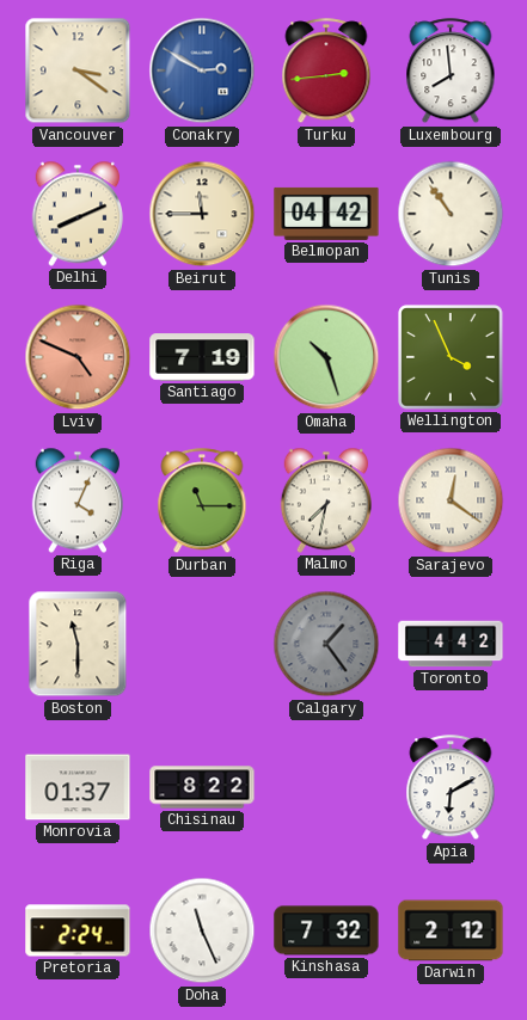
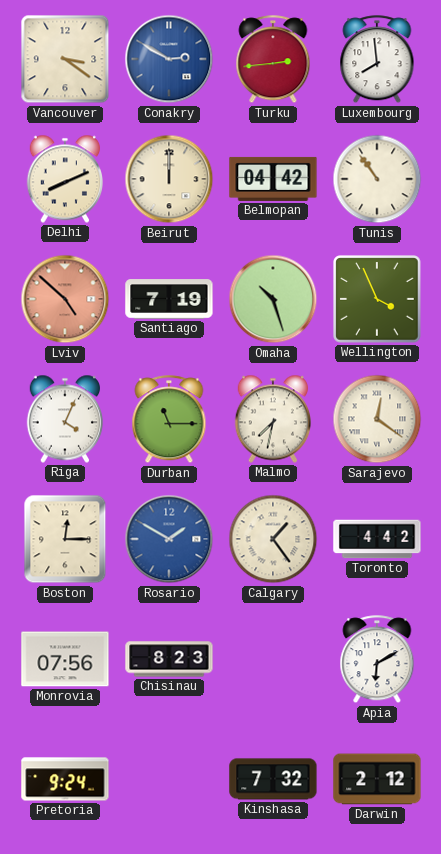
Beirut: 11:45 -> 12:00
Lviv: 4:49 -> 4:52
Boston: 11:30 -> 12:15
Rosario: none -> 1:50
Calgary dial: grey -> cream
Monrovia: 01:37 -> 07:56
Chisinau: 8:22 -> 8:23
Pretoria: 2:24 -> 9:24
Doha: 11:26 -> none
